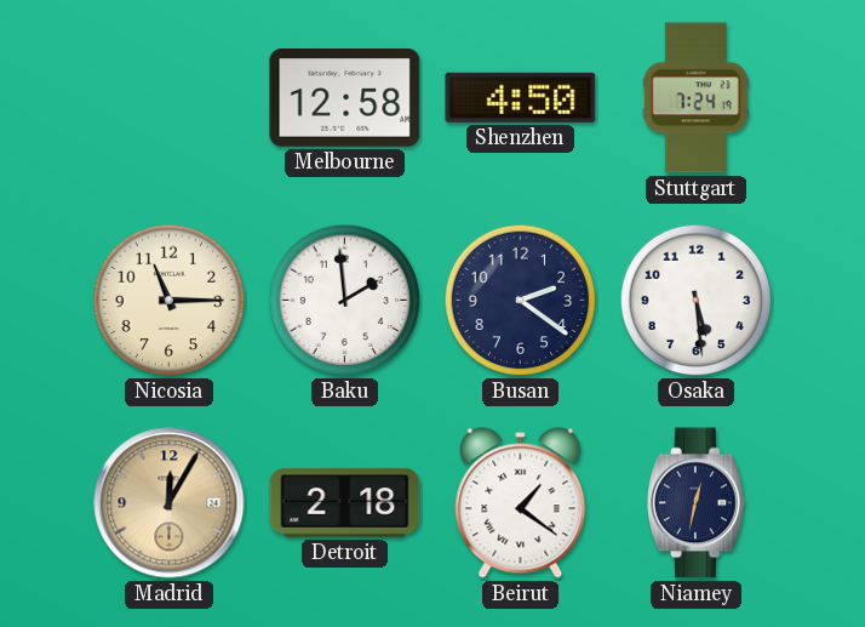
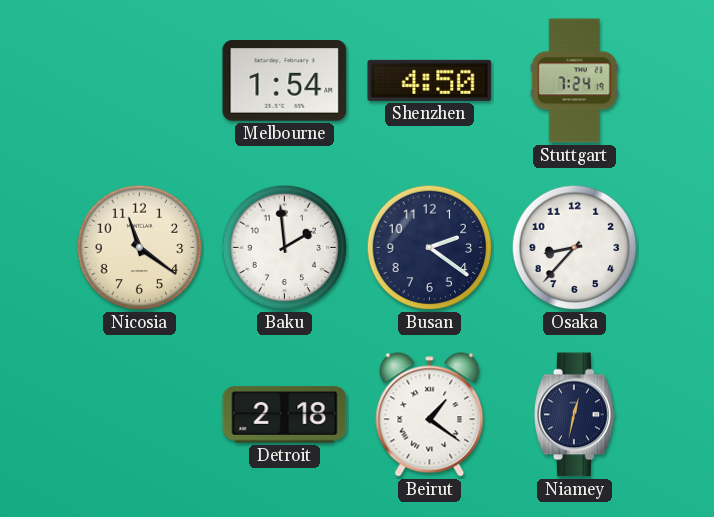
Melbourne: 12:58 -> 1:54
Nicosia: 11:15 -> 11:21
Osaka: 5:29 -> 8:37
Madrid: 12:05 -> none
